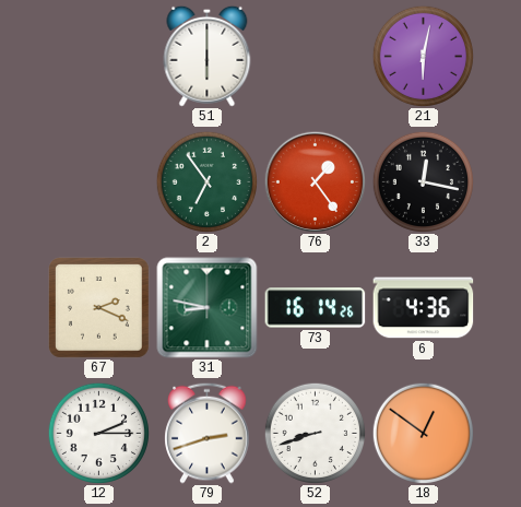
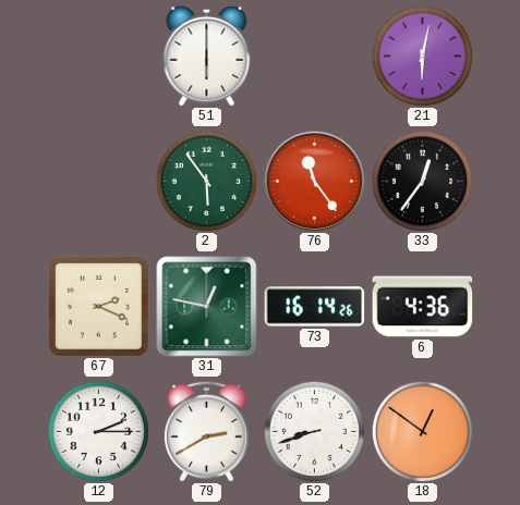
2: 6:54 -> 5:54
76: 1:24 -> 11:24
33: 12:17 -> 12:36
31: 8:47 -> 12:47
79: 2:42 -> 2:40
